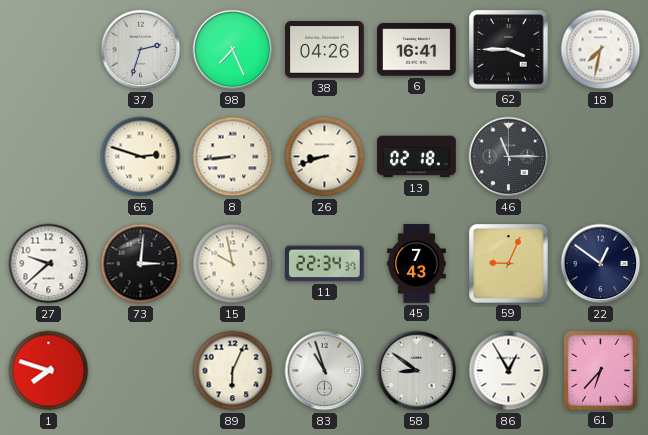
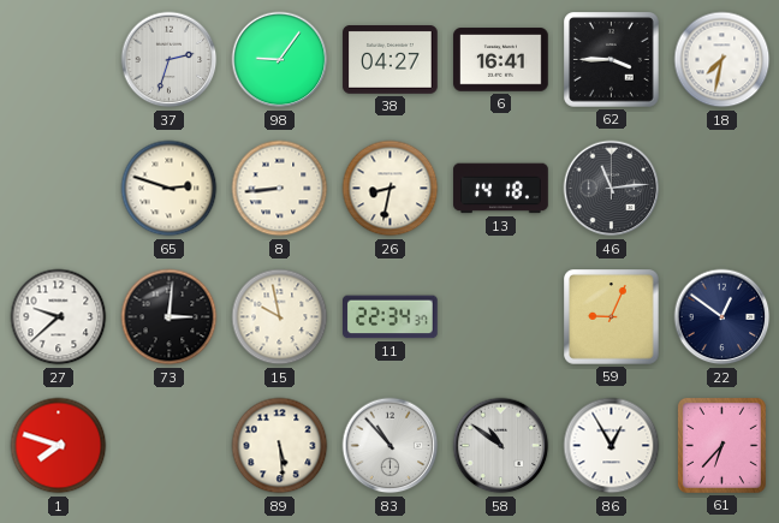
98: 7:26 -> 9:06
38: 04:26 -> 04:27
26: 8:42 -> 8:32
13: 02:18 -> 14:18
46: 11:15 -> 11:14
45: 7:43 -> none
89: 6:04 -> 5:29
83: 10:57 -> 10:53
58: 8:51 -> 10:51
